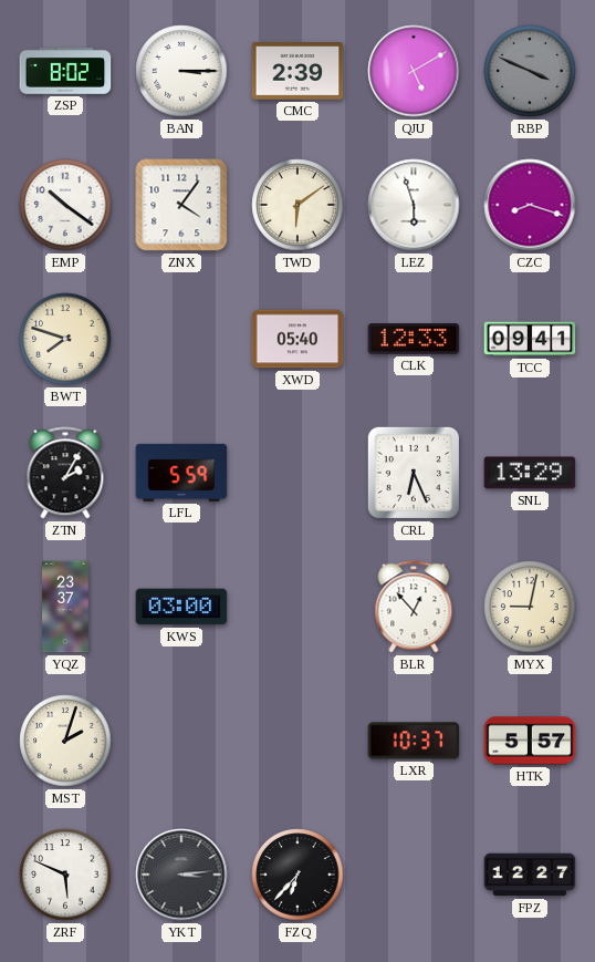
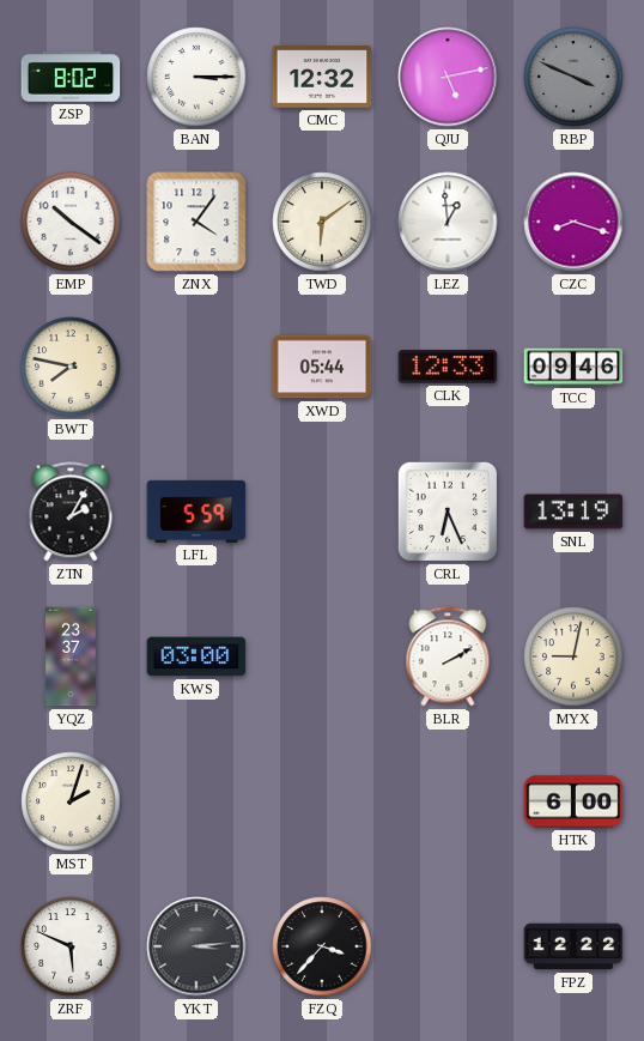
CMC: 2:39 -> 12:32
QJU: 5:10 -> 5:13
LEZ: 5:57 -> 12:59
BWT: 7:48 -> 7:47
XWD: 05:40 -> 05:44
TCC: 09:41 -> 09:46
SNL: 13:29 -> 13:19
BLR: 12:53 -> 2:10
LXR: 10:37 -> none
HTK: 5:57 -> 6:00
FZQ: 6:37 -> 3:37
FPZ: 12:27 -> 12:22
